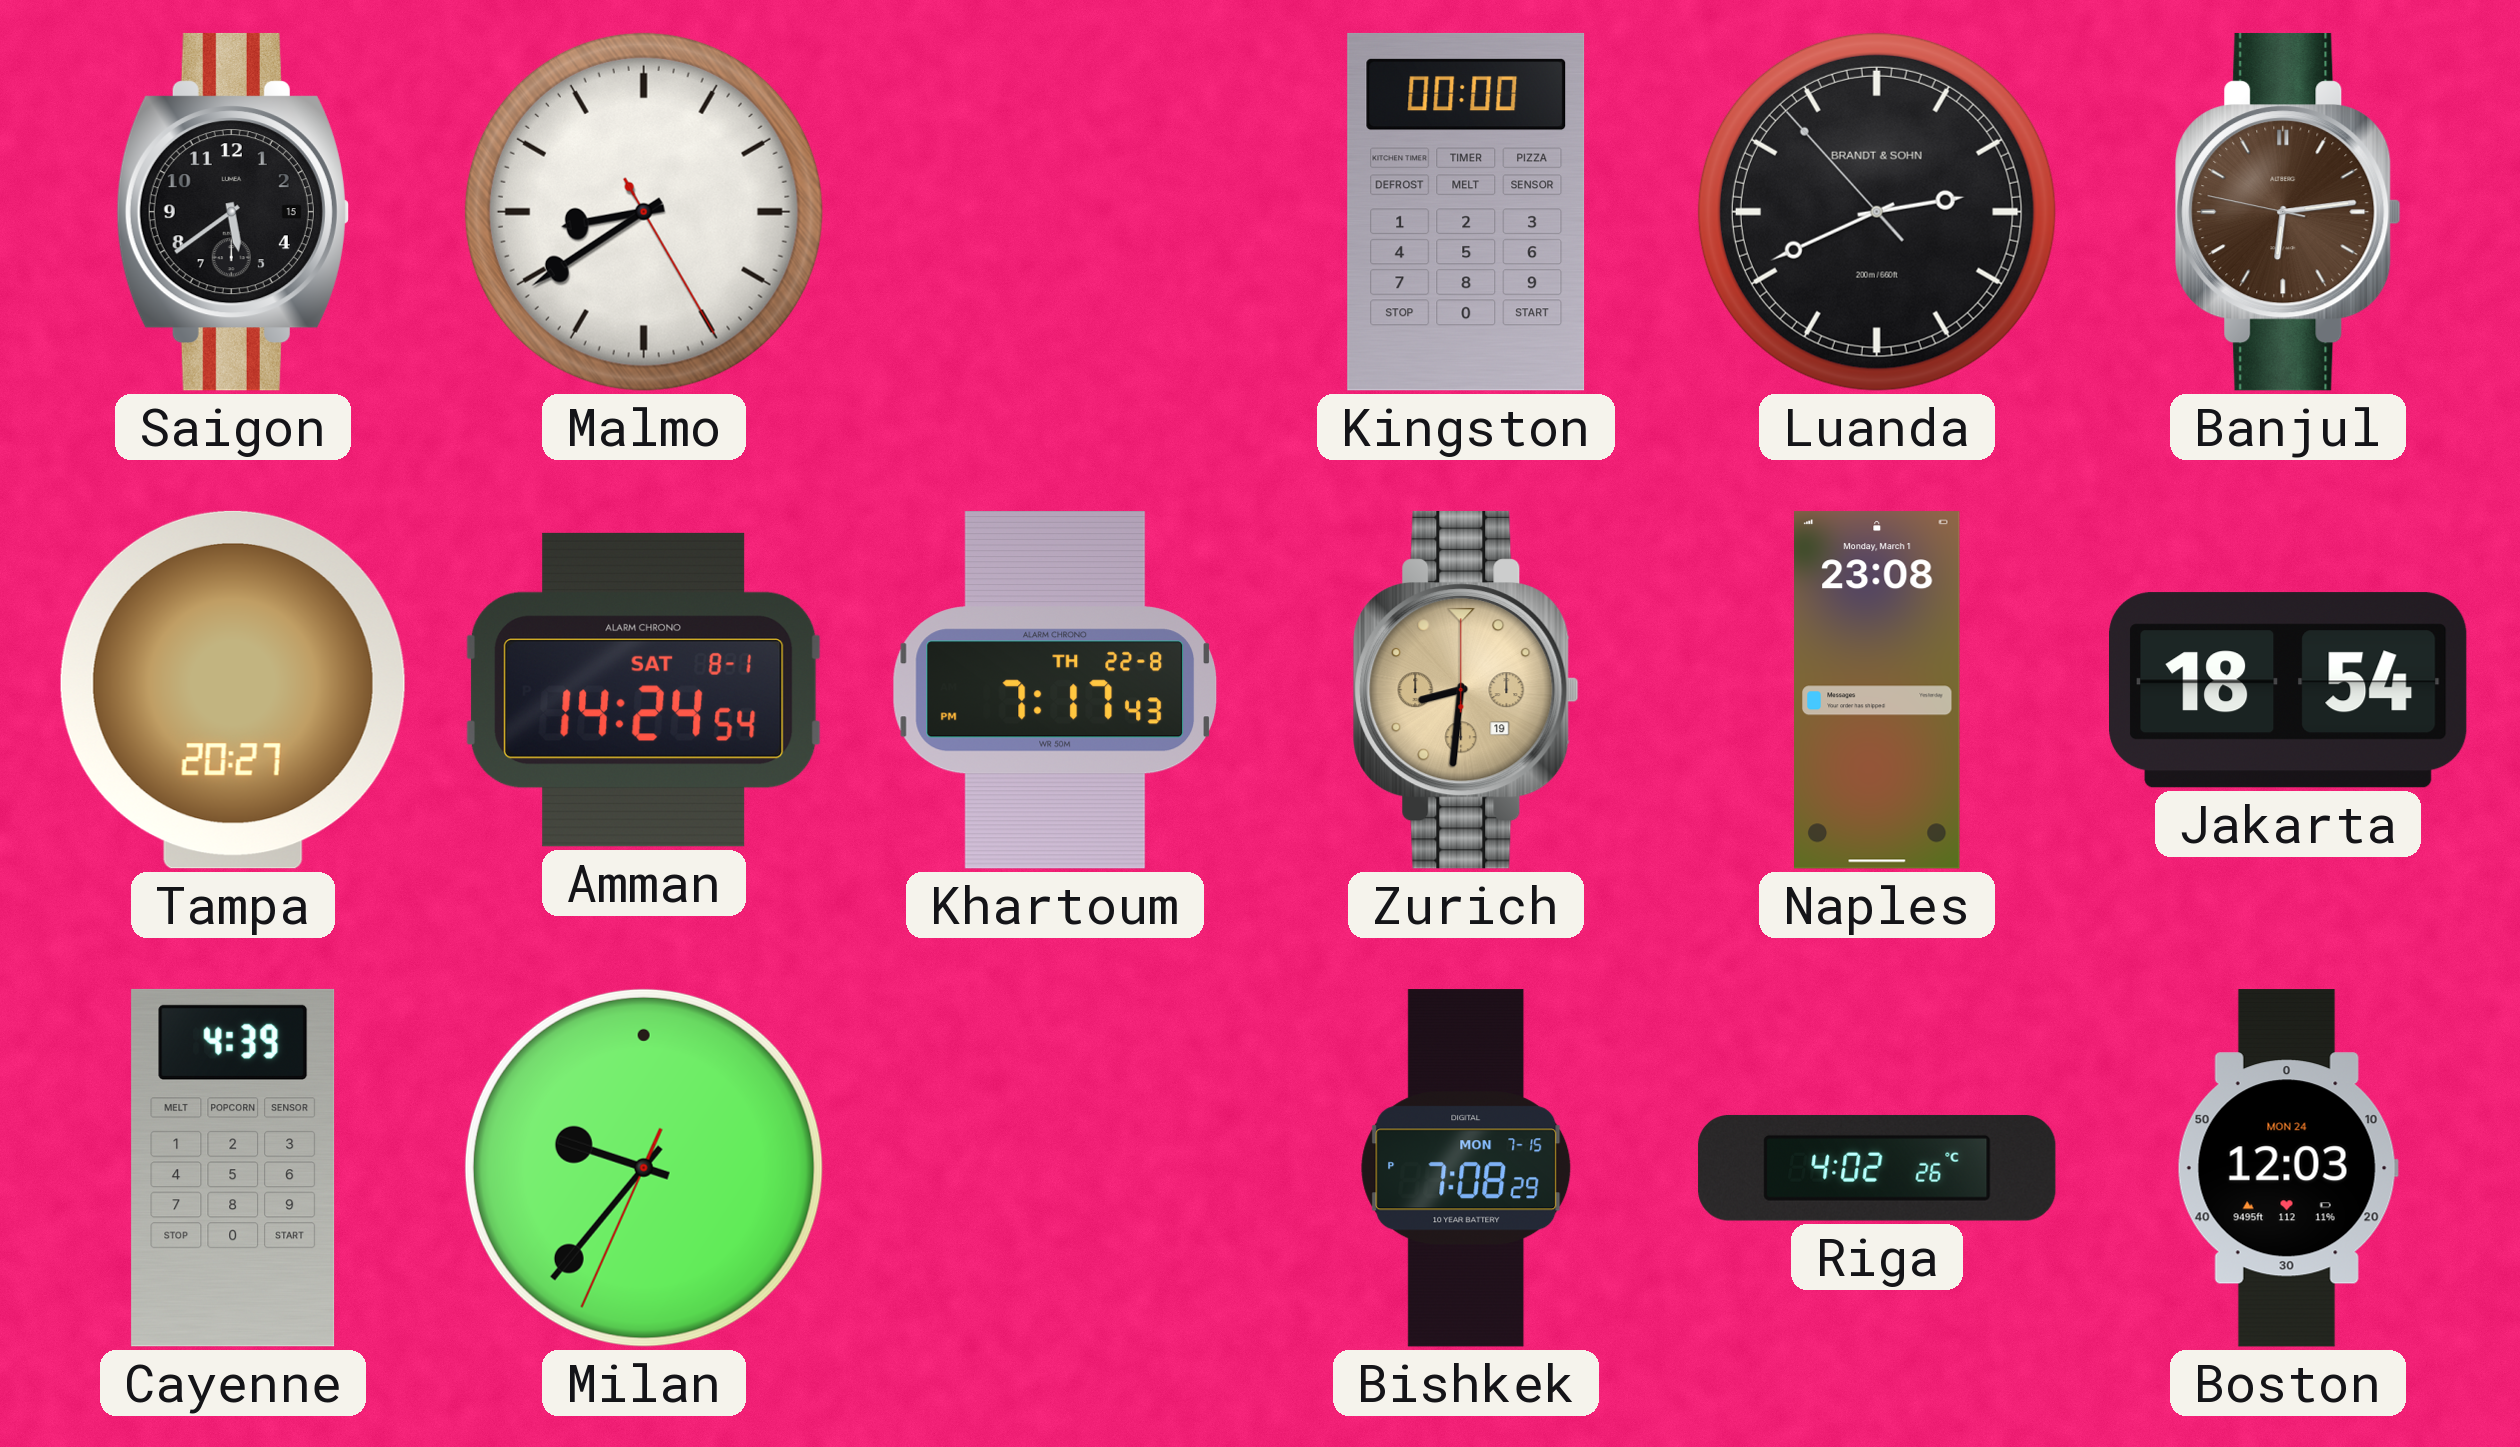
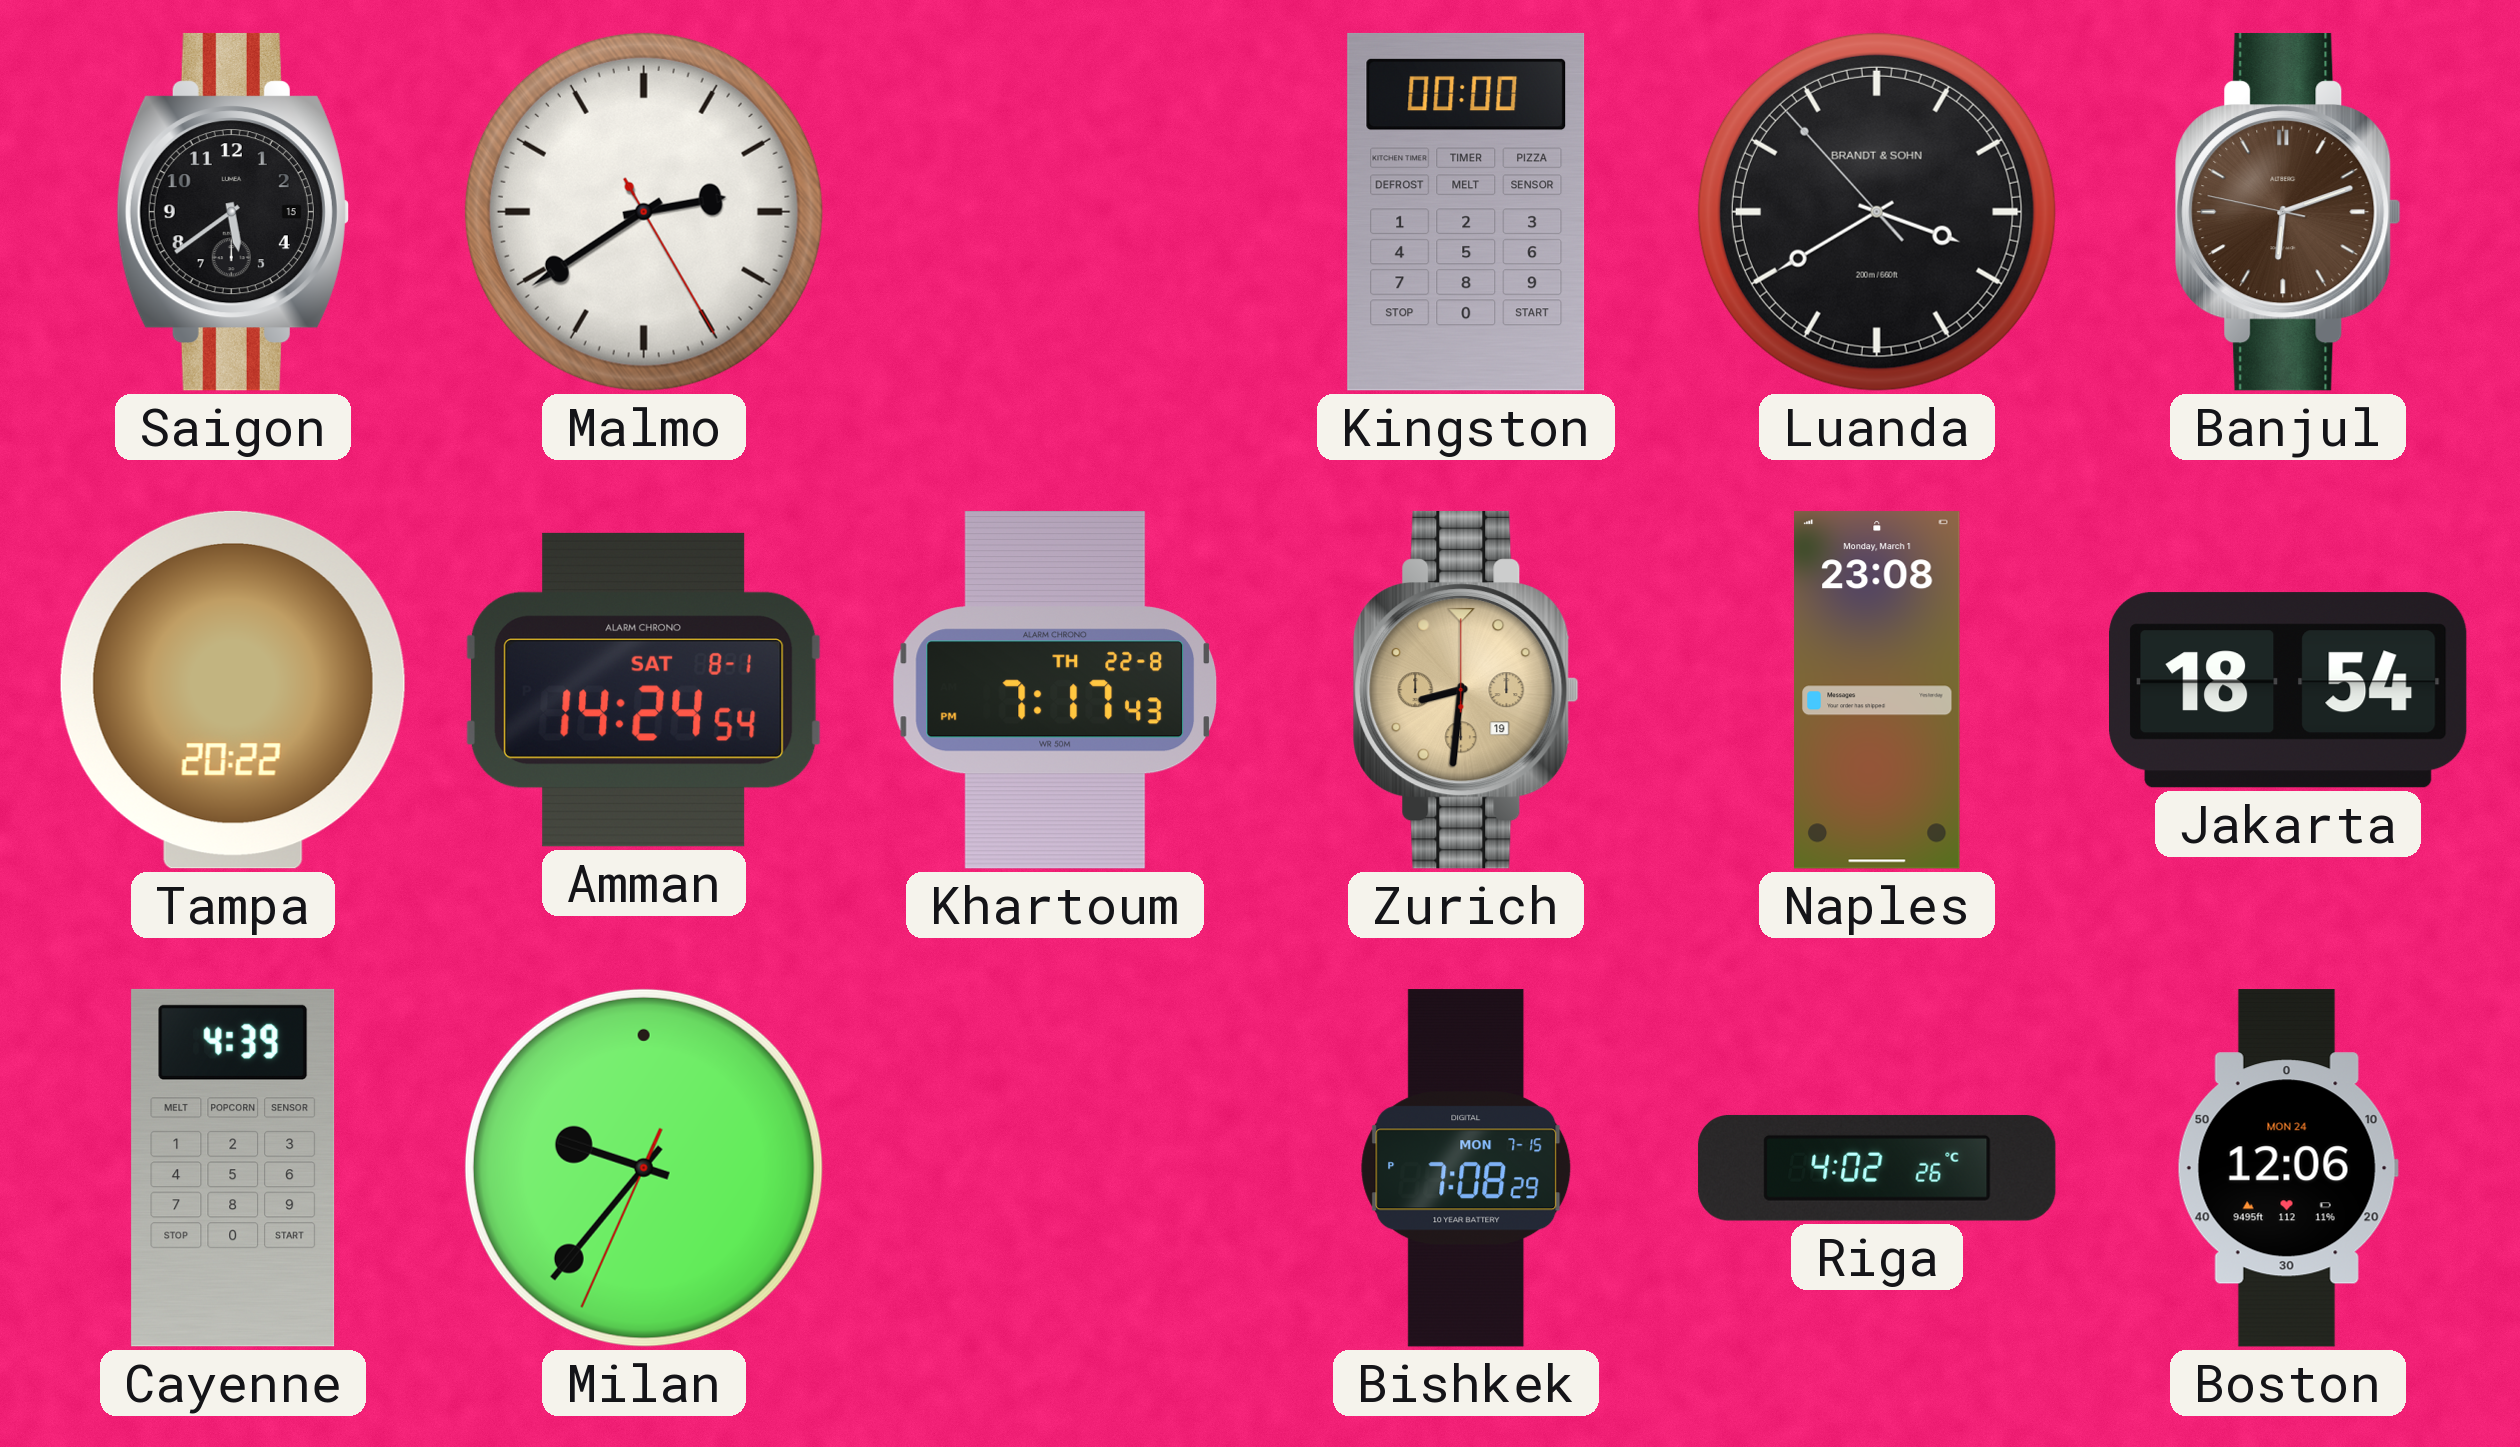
Malmo: 8:39 -> 2:39
Luanda: 2:40 -> 3:39
Banjul: 6:13 -> 6:11
Tampa: 20:27 -> 20:22
Boston: 12:03 -> 12:06
